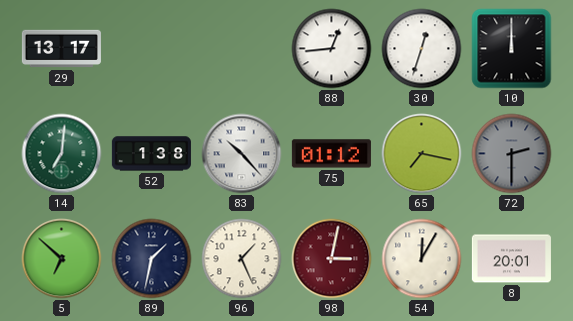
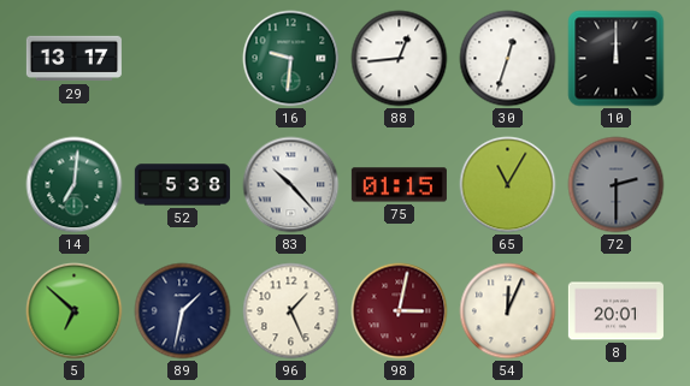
16: none -> 9:31
52: 1:38 -> 5:38
75: 01:12 -> 01:15
65: 7:17 -> 11:05
54: 12:05 -> 12:04
